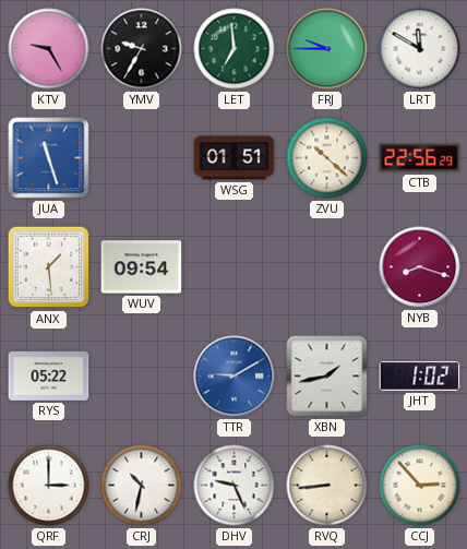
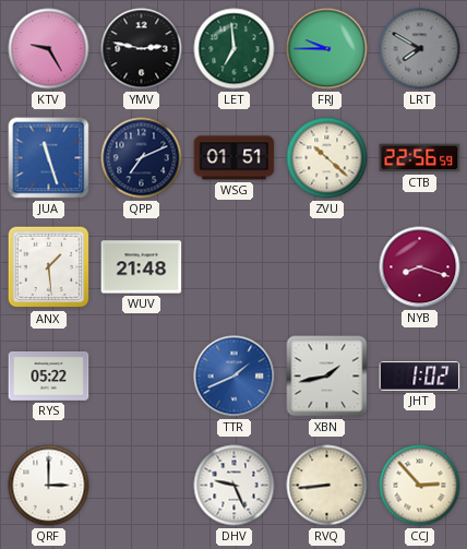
YMV: 9:35 -> 2:47
LRT: 11:50 -> 7:50
LRT dial: white -> grey
QPP: none -> 7:11
CTB: 22:56:29 -> 22:56:59
WUV: 09:54 -> 21:48
TTR: 9:10 -> 1:41
CRJ: 10:32 -> none
